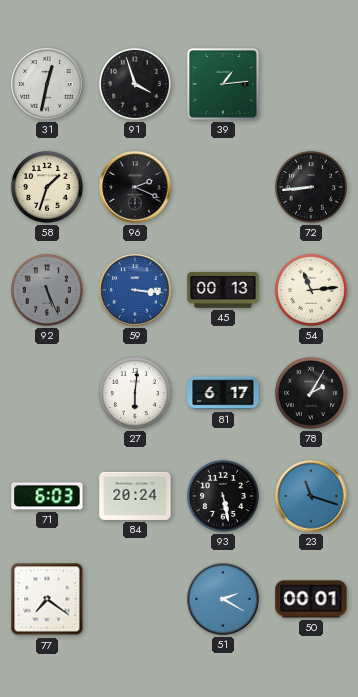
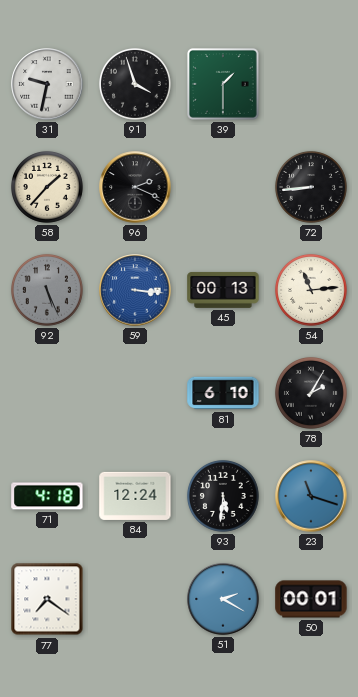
31: 12:32 -> 9:32
39: 1:14 -> 1:30
58: 1:33 -> 1:37
27: 6:01 -> none
81: 6:17 -> 6:10
71: 6:03 -> 4:18
84: 20:24 -> 12:24
93: 5:28 -> 5:31
